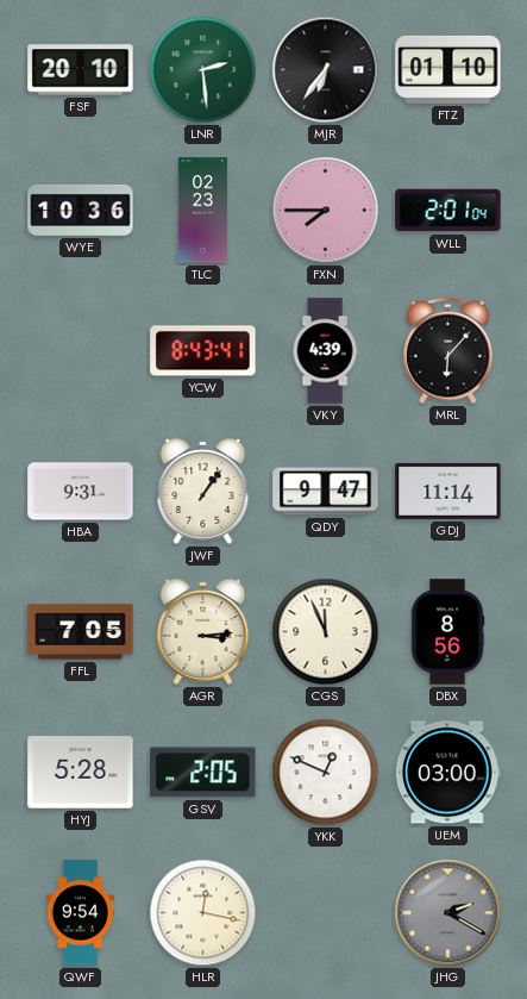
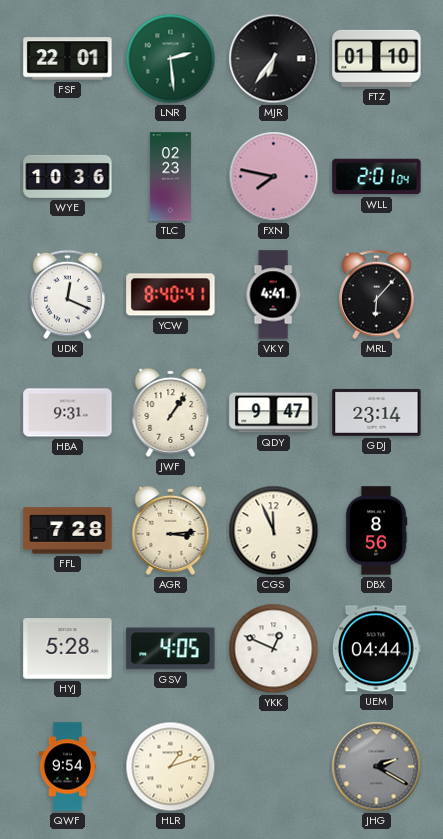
FSF: 20:10 -> 22:01
FXN: 7:45 -> 7:47
UDK: none -> 12:19
YCW: 8:43 -> 8:40
VKY: 4:39 -> 4:41
GDJ: 11:14 -> 23:14
FFL: 7:05 -> 7:28
GSV: 2:05 -> 4:05
UEM: 03:00 -> 04:44
HLR: 12:17 -> 1:12
